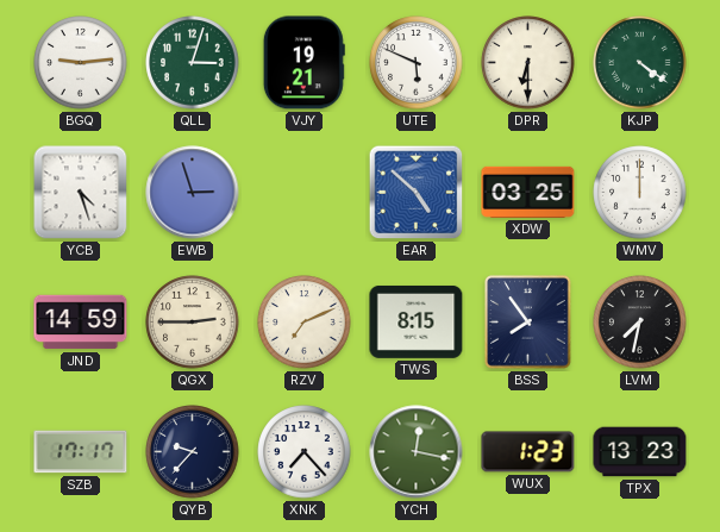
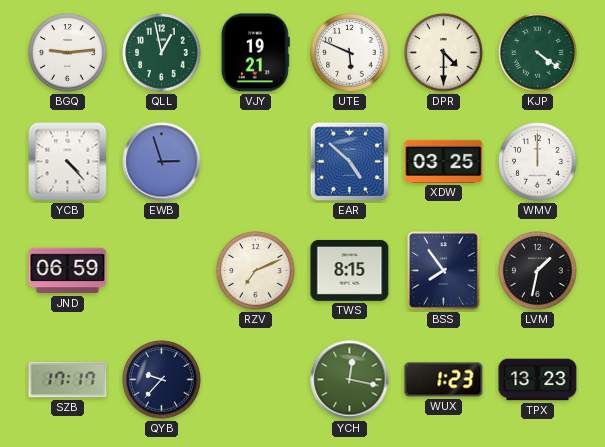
QLL: 3:03 -> 12:58
DPR: 6:30 -> 4:30
YCB: 4:27 -> 4:23
JND: 14:59 -> 06:59
QGX: 2:45 -> none
LVM: 7:32 -> 1:32
XNK: 7:23 -> none
